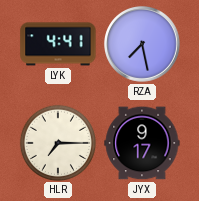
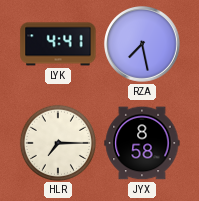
JYX: 9:17 -> 8:58
